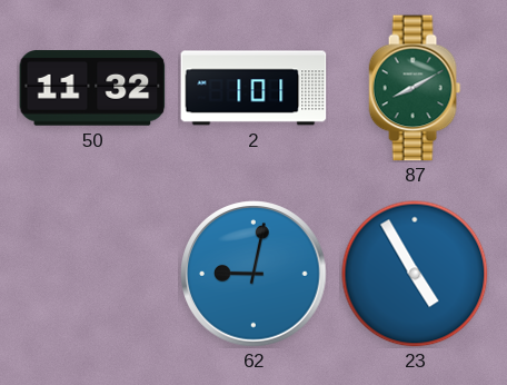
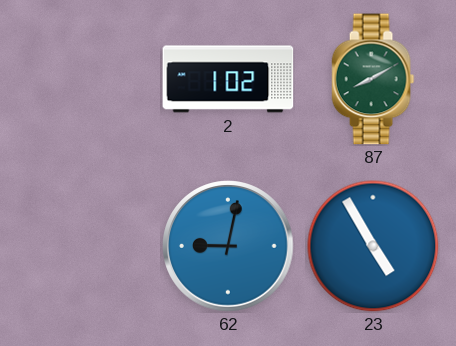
50: 11:32 -> none
2: 1:01 -> 1:02
